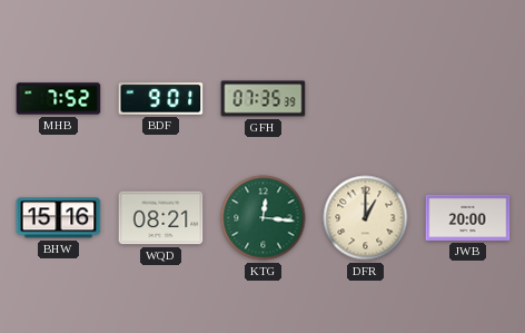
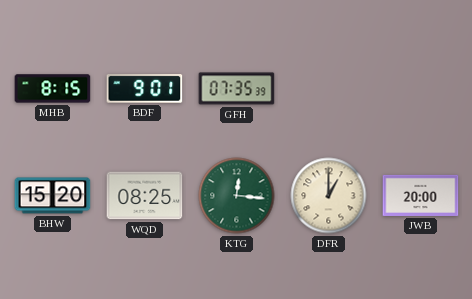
MHB: 7:52 -> 8:15
BHW: 15:16 -> 15:20
WQD: 08:21 -> 08:25
